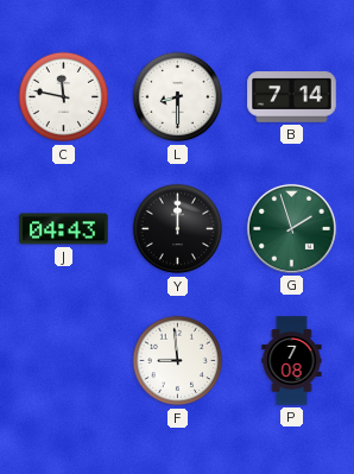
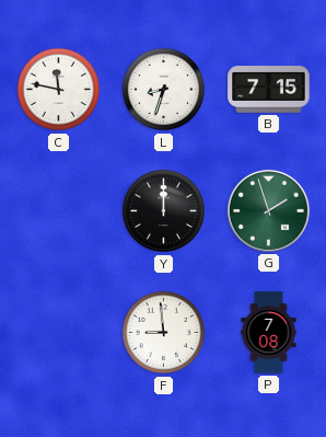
L: 8:30 -> 8:33
B: 7:14 -> 7:15
J: 04:43 -> none
